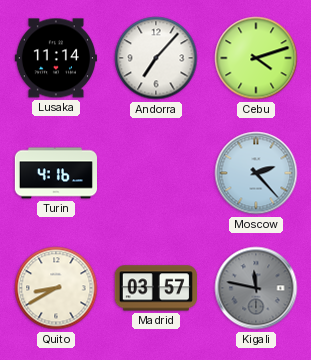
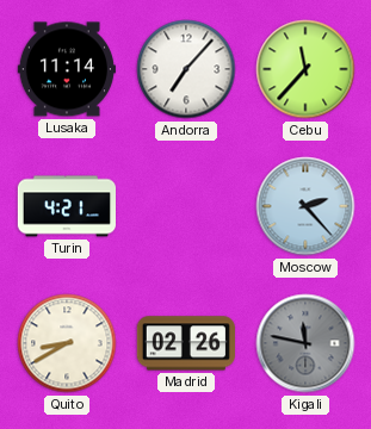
Cebu: 4:12 -> 11:37
Turin: 4:16 -> 4:21
Madrid: 03:57 -> 02:26
